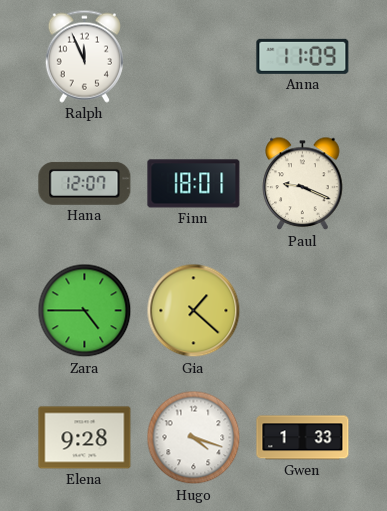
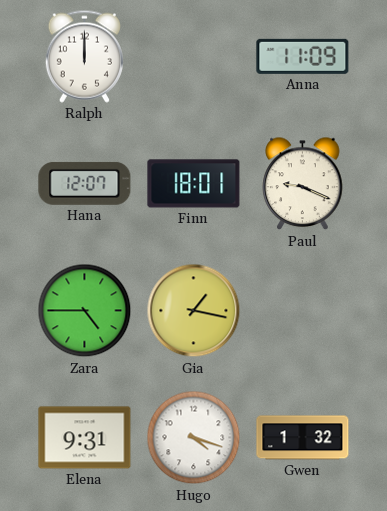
Ralph: 11:56 -> 12:00
Gia: 1:22 -> 1:17
Elena: 9:28 -> 9:31
Gwen: 1:33 -> 1:32
